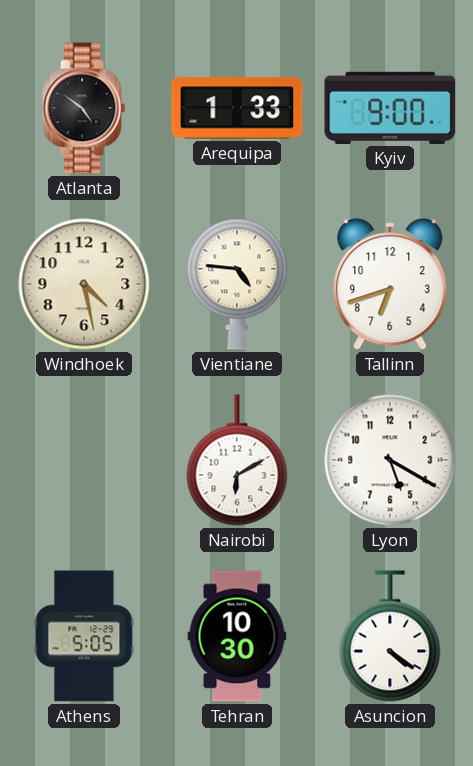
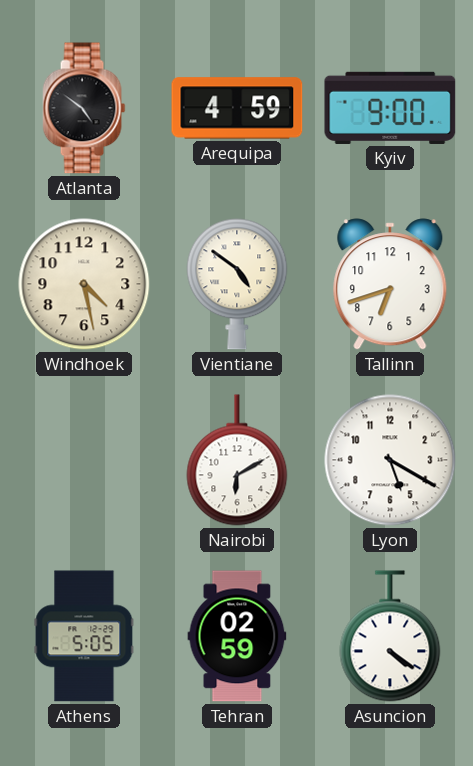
Arequipa: 1:33 -> 4:59
Vientiane: 4:46 -> 4:51
Tehran: 10:30 -> 02:59
